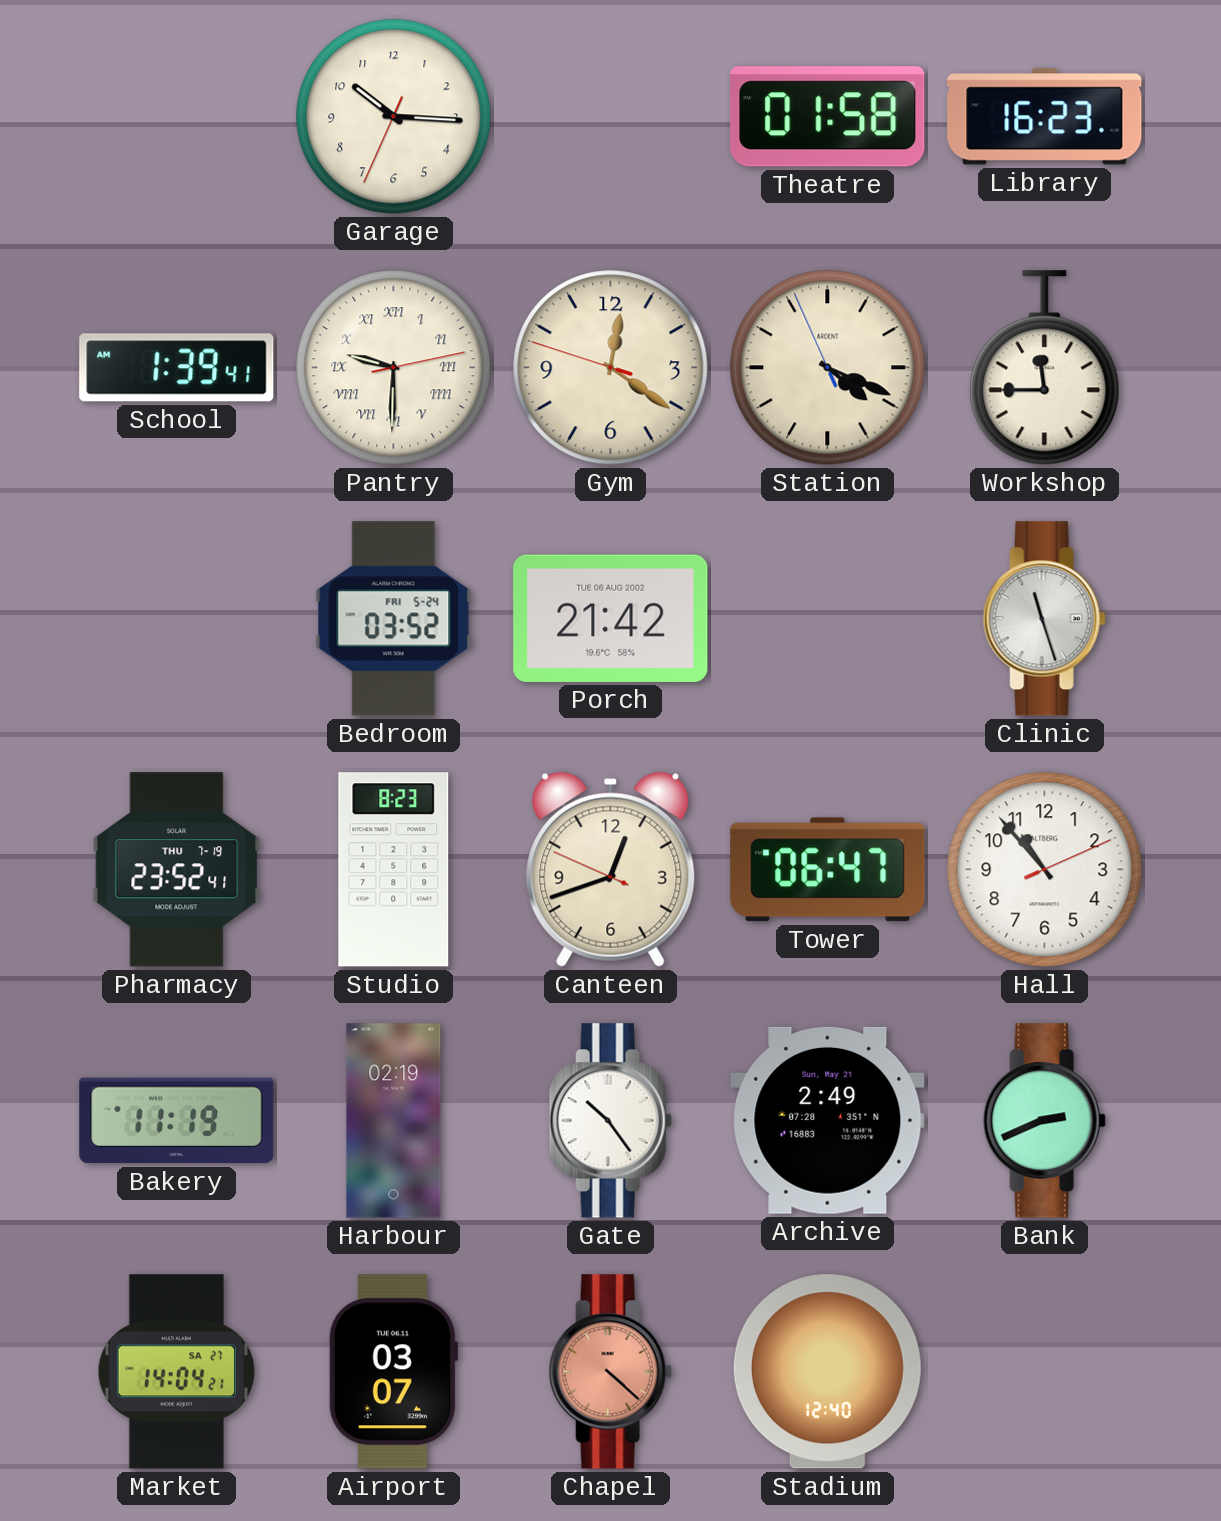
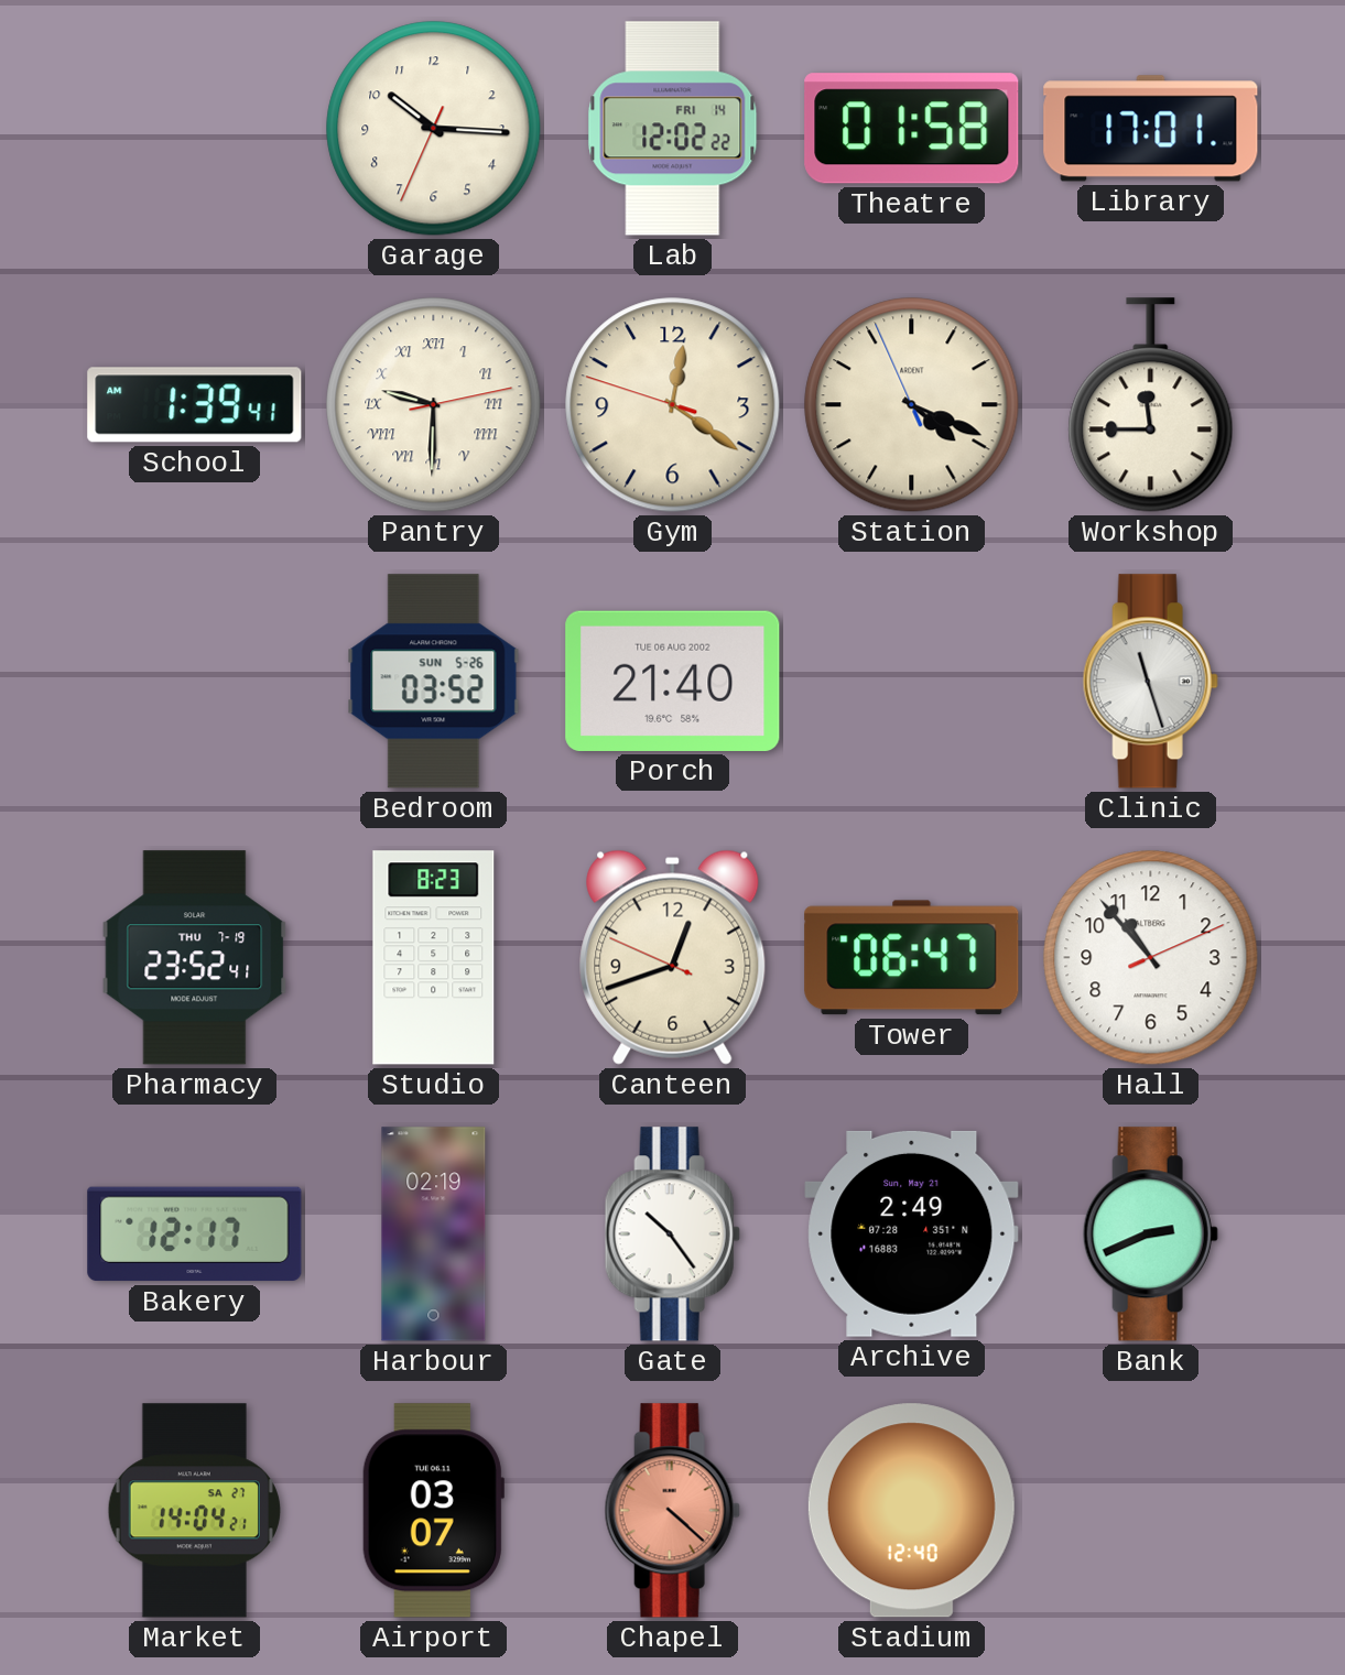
Lab: none -> 12:02
Library: 16:23 -> 17:01
Bedroom date: FRI 5-24 -> SUN 5-26
Porch: 21:42 -> 21:40
Bakery: 11:19 -> 12:17
